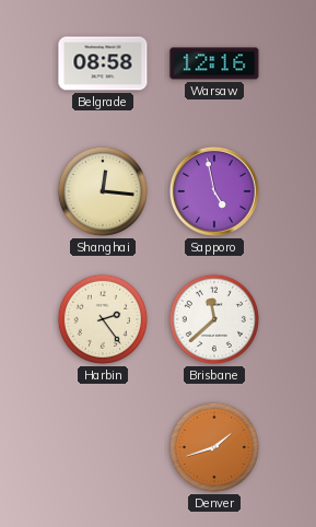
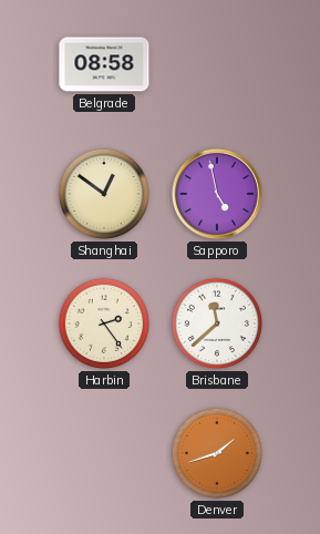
Warsaw: 12:16 -> none
Shanghai: 12:16 -> 12:51
